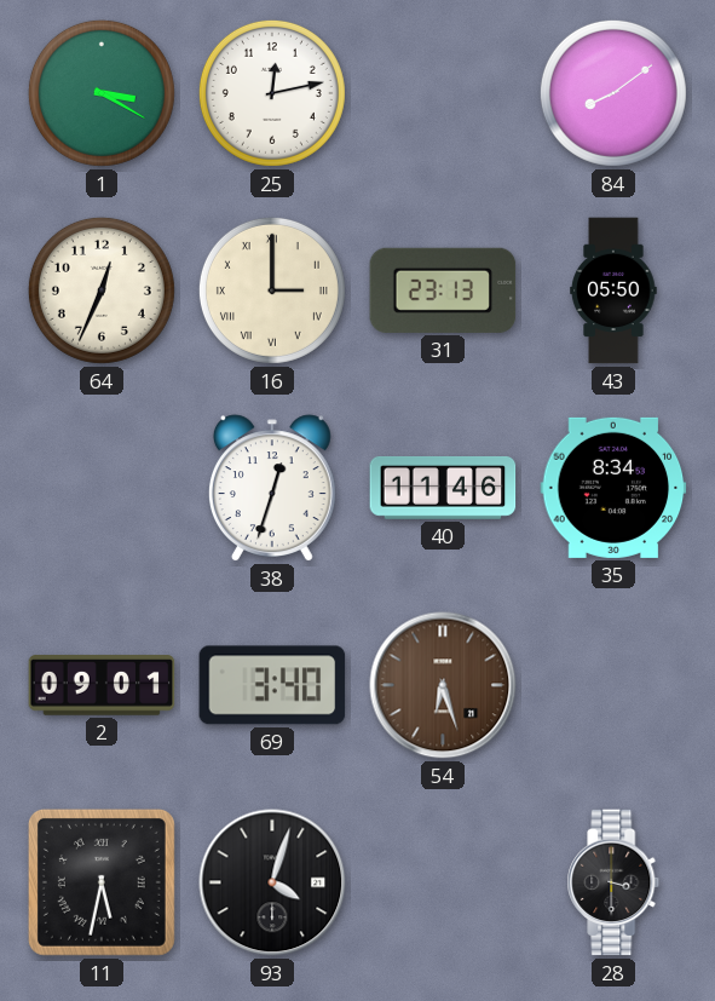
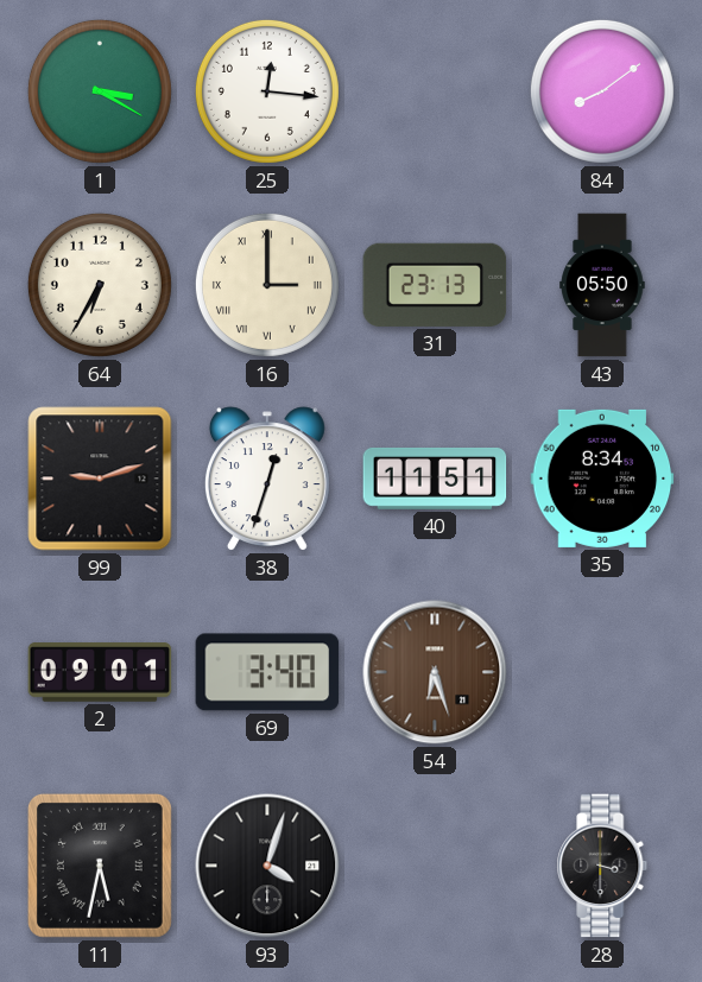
25: 12:13 -> 12:16
64: 12:34 -> 6:35
99: none -> 9:12
40: 11:46 -> 11:51
